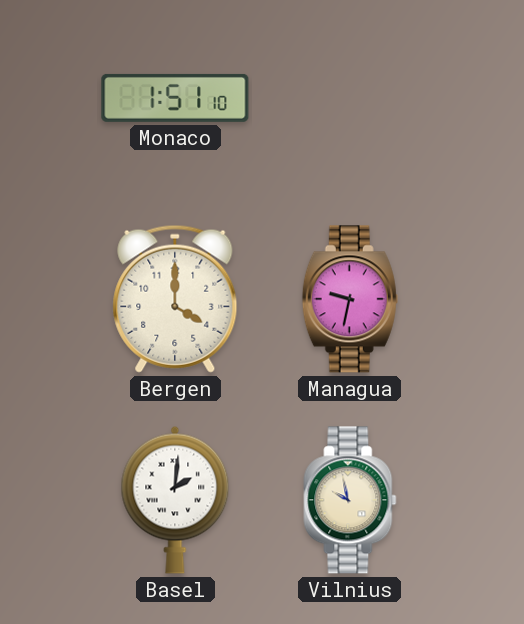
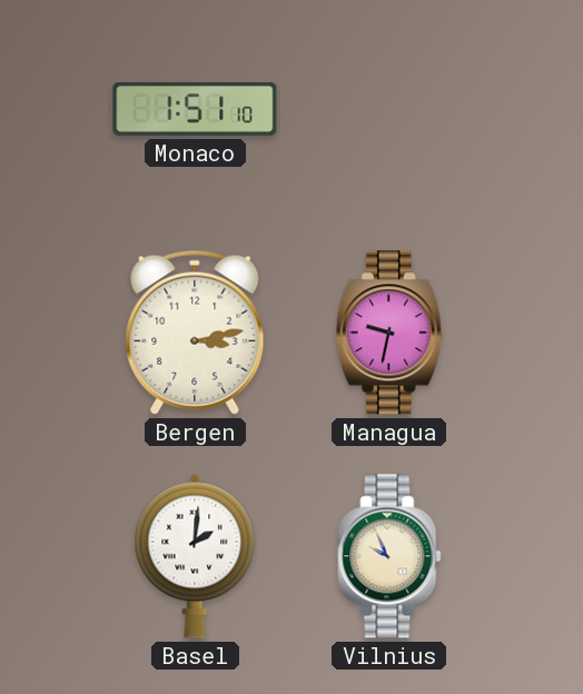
Bergen: 4:00 -> 3:13
Vilnius: 9:58 -> 9:56
